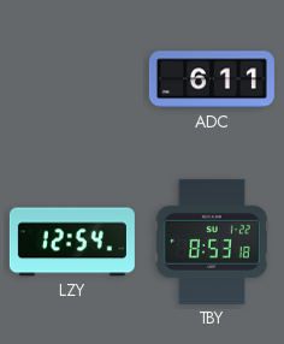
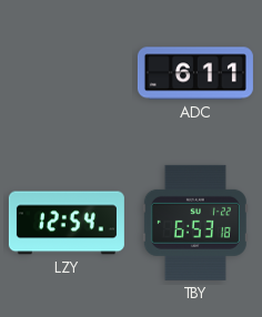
TBY: 8:53 -> 6:53
